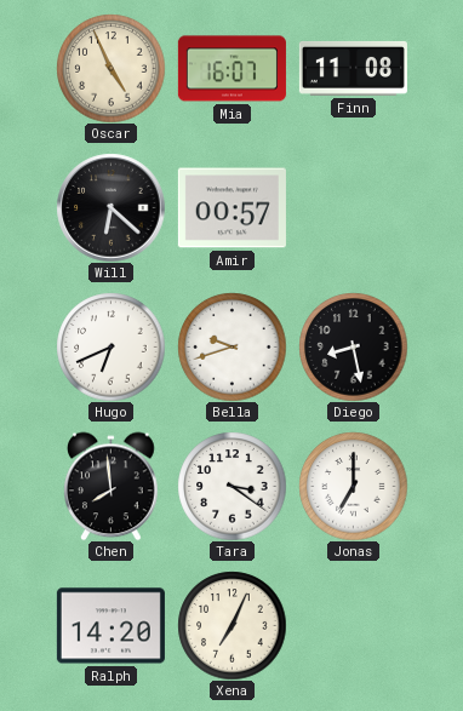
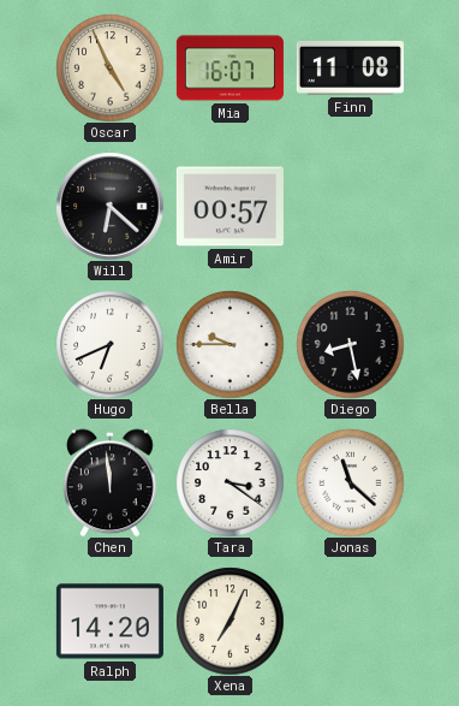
Bella: 9:42 -> 9:45
Chen: 7:59 -> 11:59
Jonas: 7:00 -> 11:22
